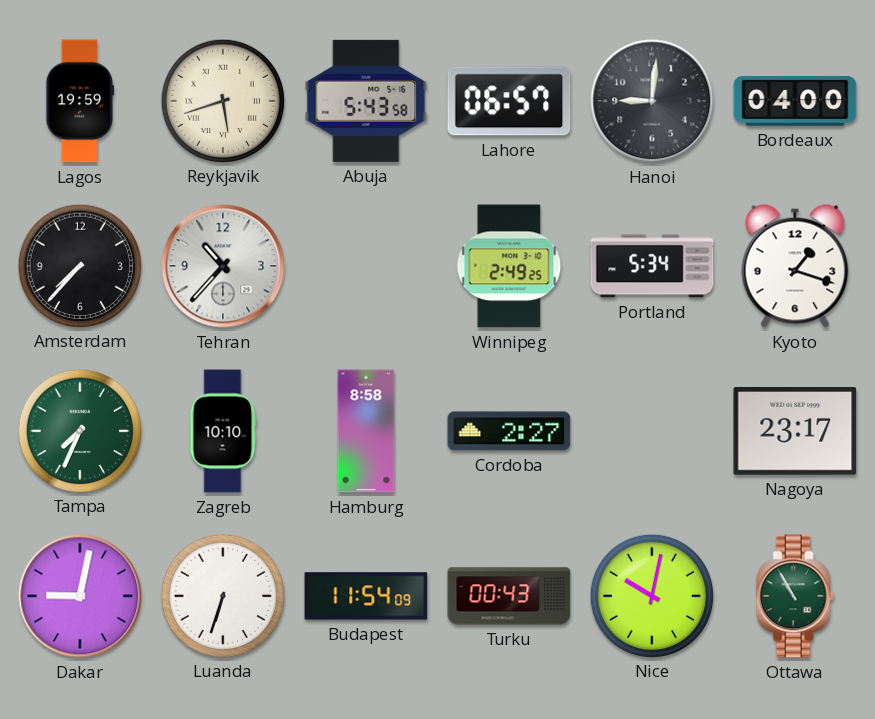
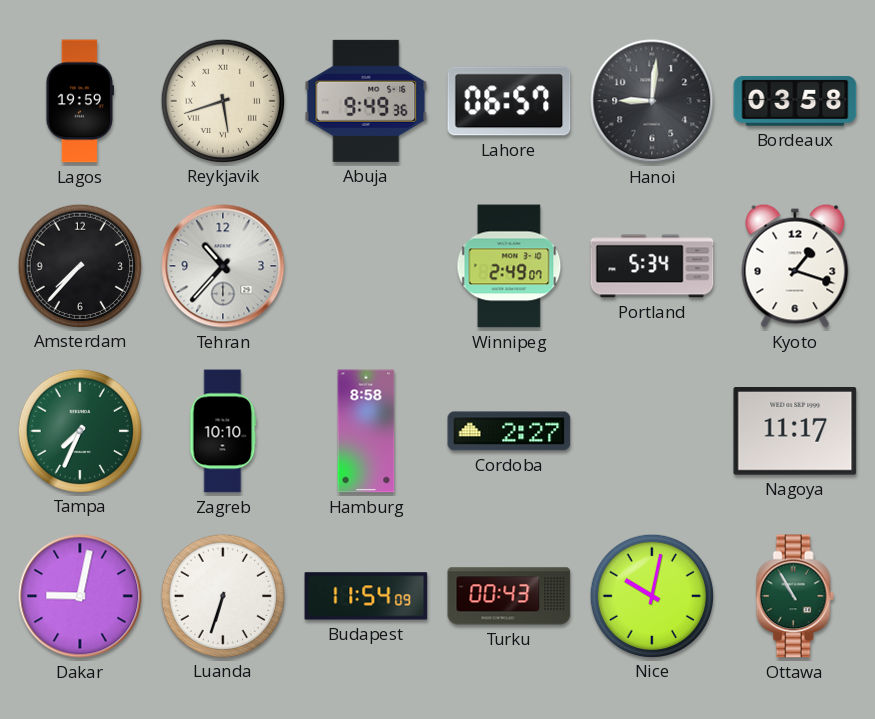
Abuja: 5:43 -> 9:49
Bordeaux: 04:00 -> 03:58
Winnipeg: 2:49:25 -> 2:49:07
Nagoya: 23:17 -> 11:17
